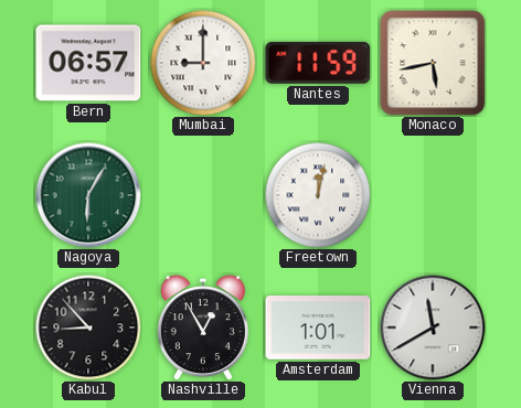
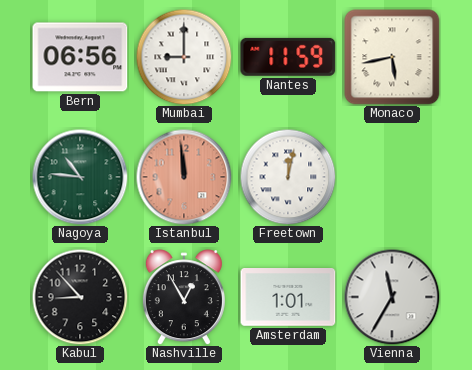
Bern: 06:57 -> 06:56
Nagoya: 6:05 -> 10:46
Istanbul: none -> 11:59
Vienna: 11:40 -> 11:35
